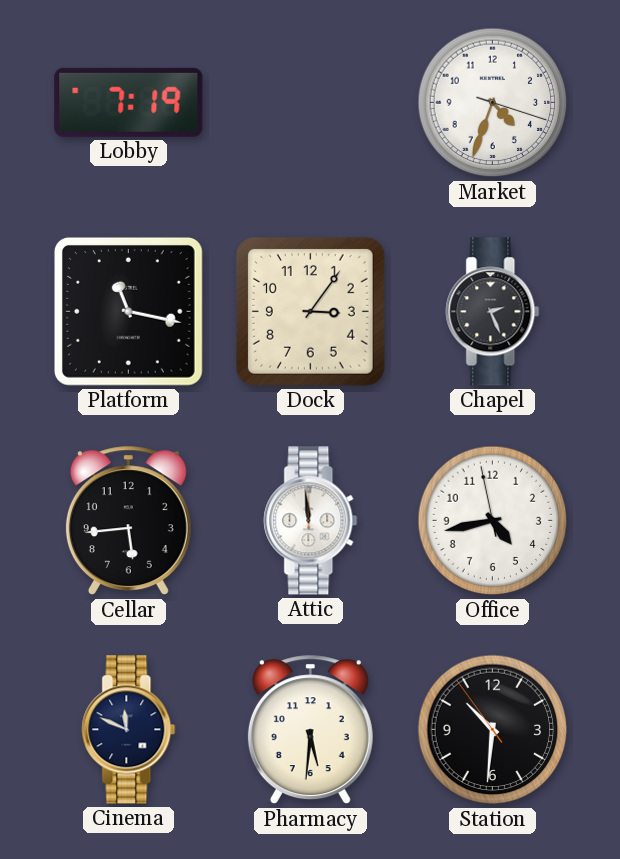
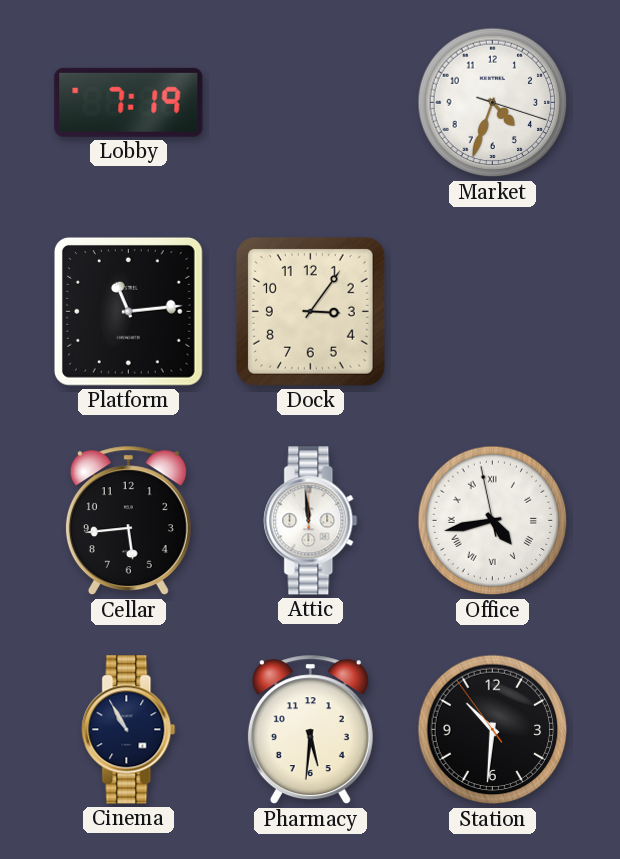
Platform: 11:17 -> 11:14
Chapel: 2:26 -> none
Office numerals: Arabic -> Roman
Cinema: 11:49 -> 10:55
